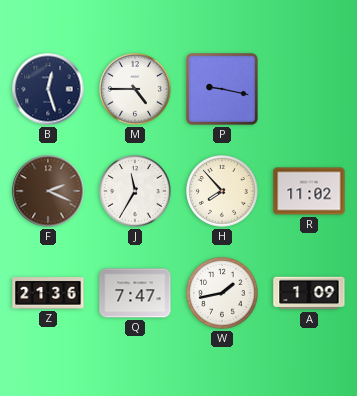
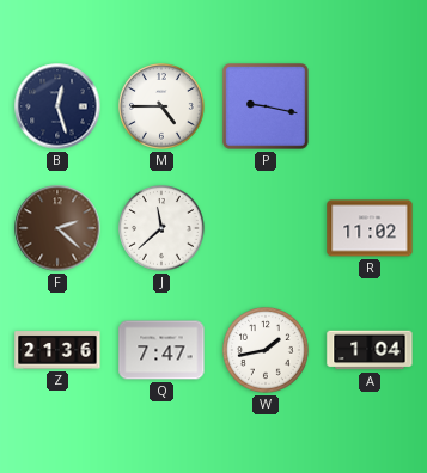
F: 2:19 -> 2:22
J: 11:35 -> 11:38
H: 7:53 -> none
A: 1:09 -> 1:04
